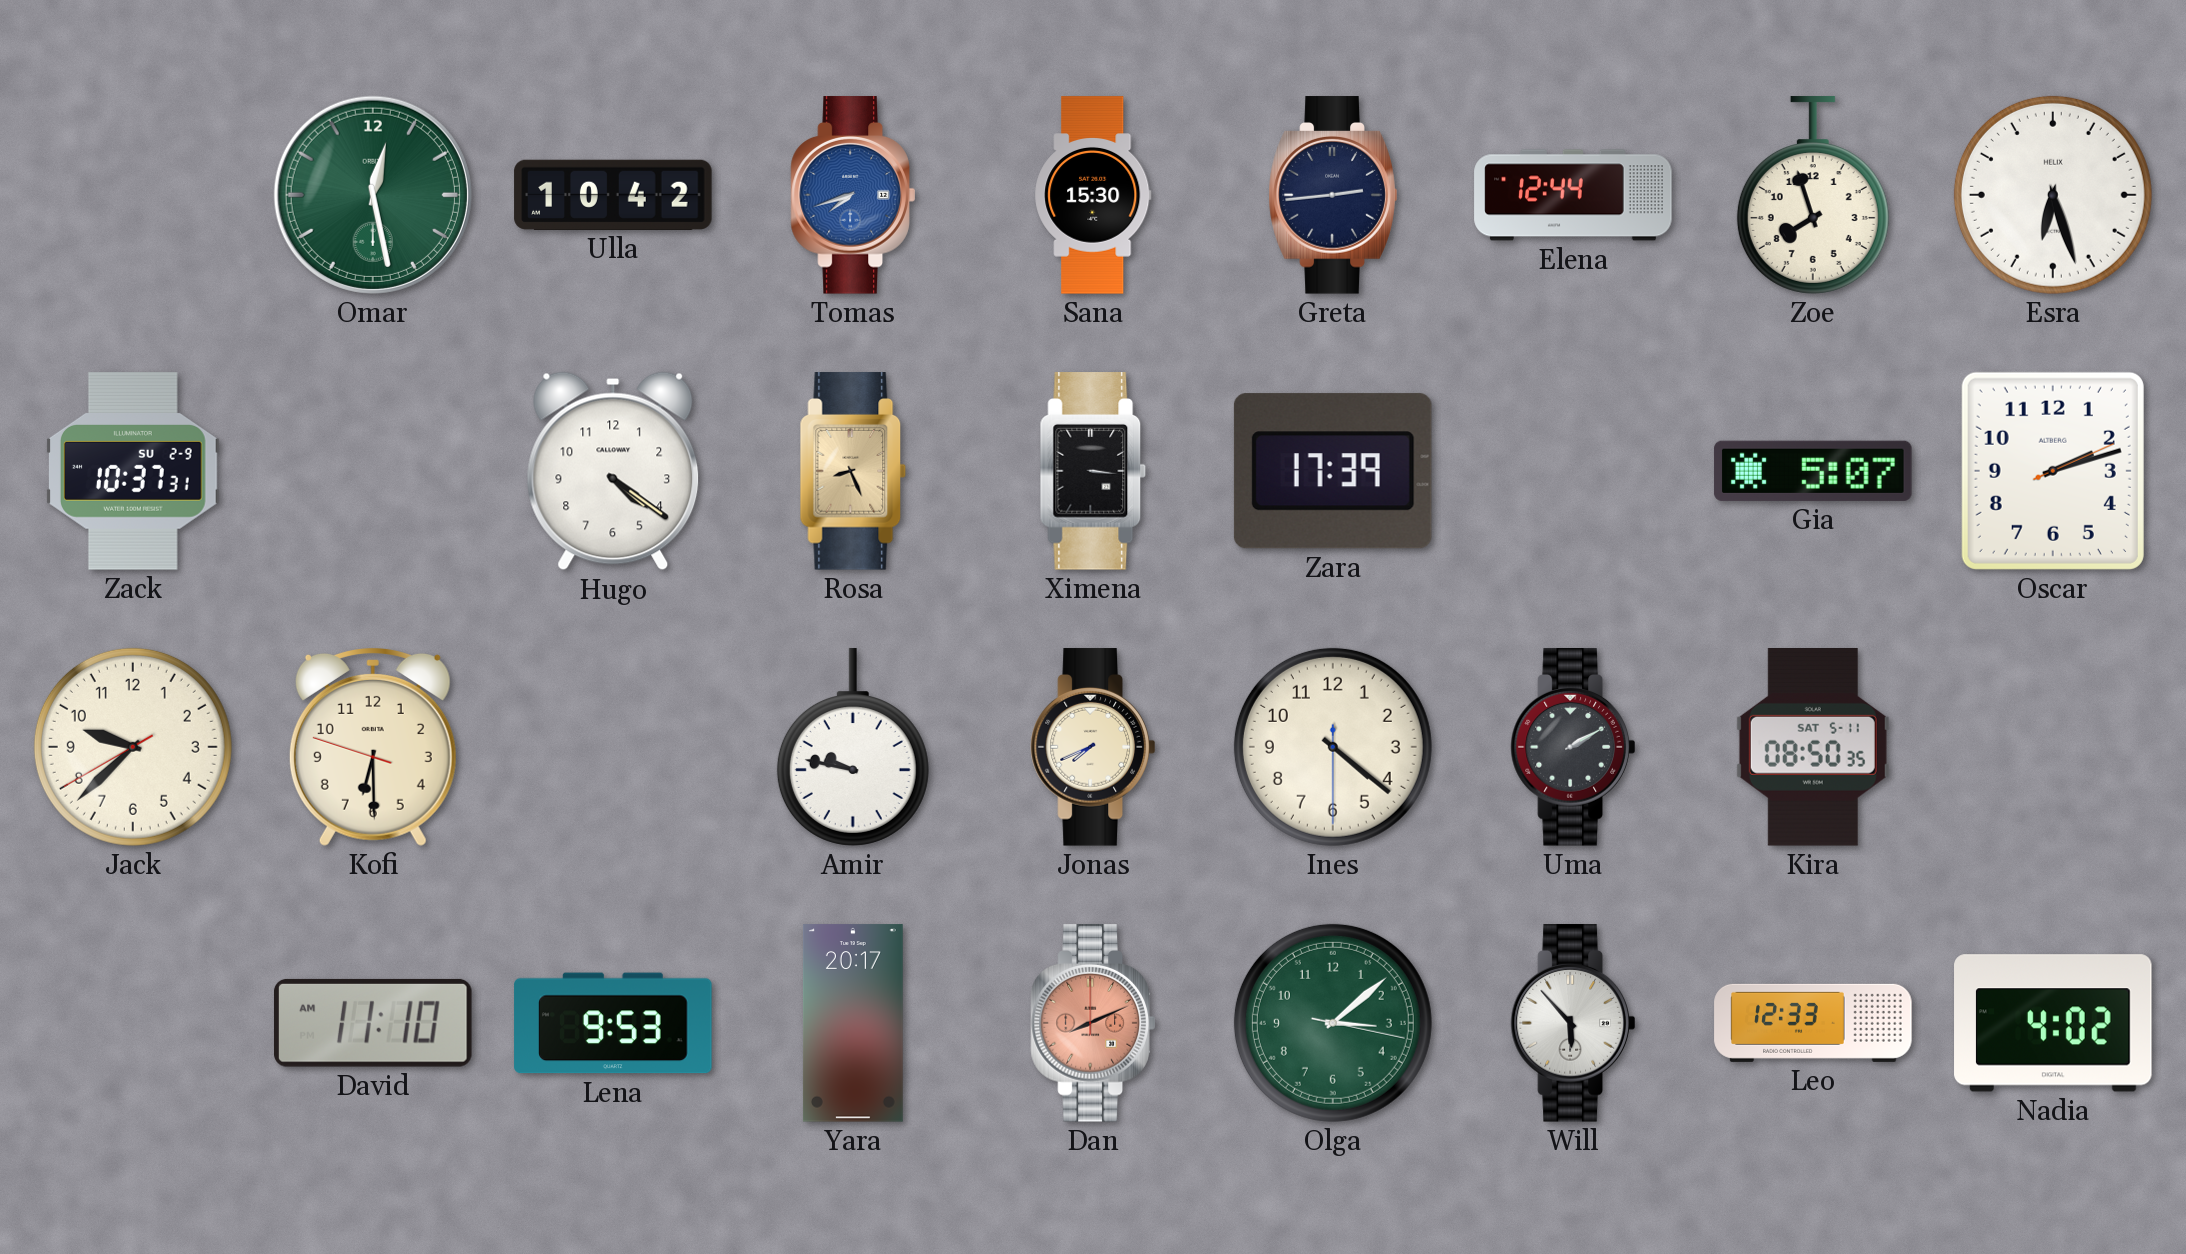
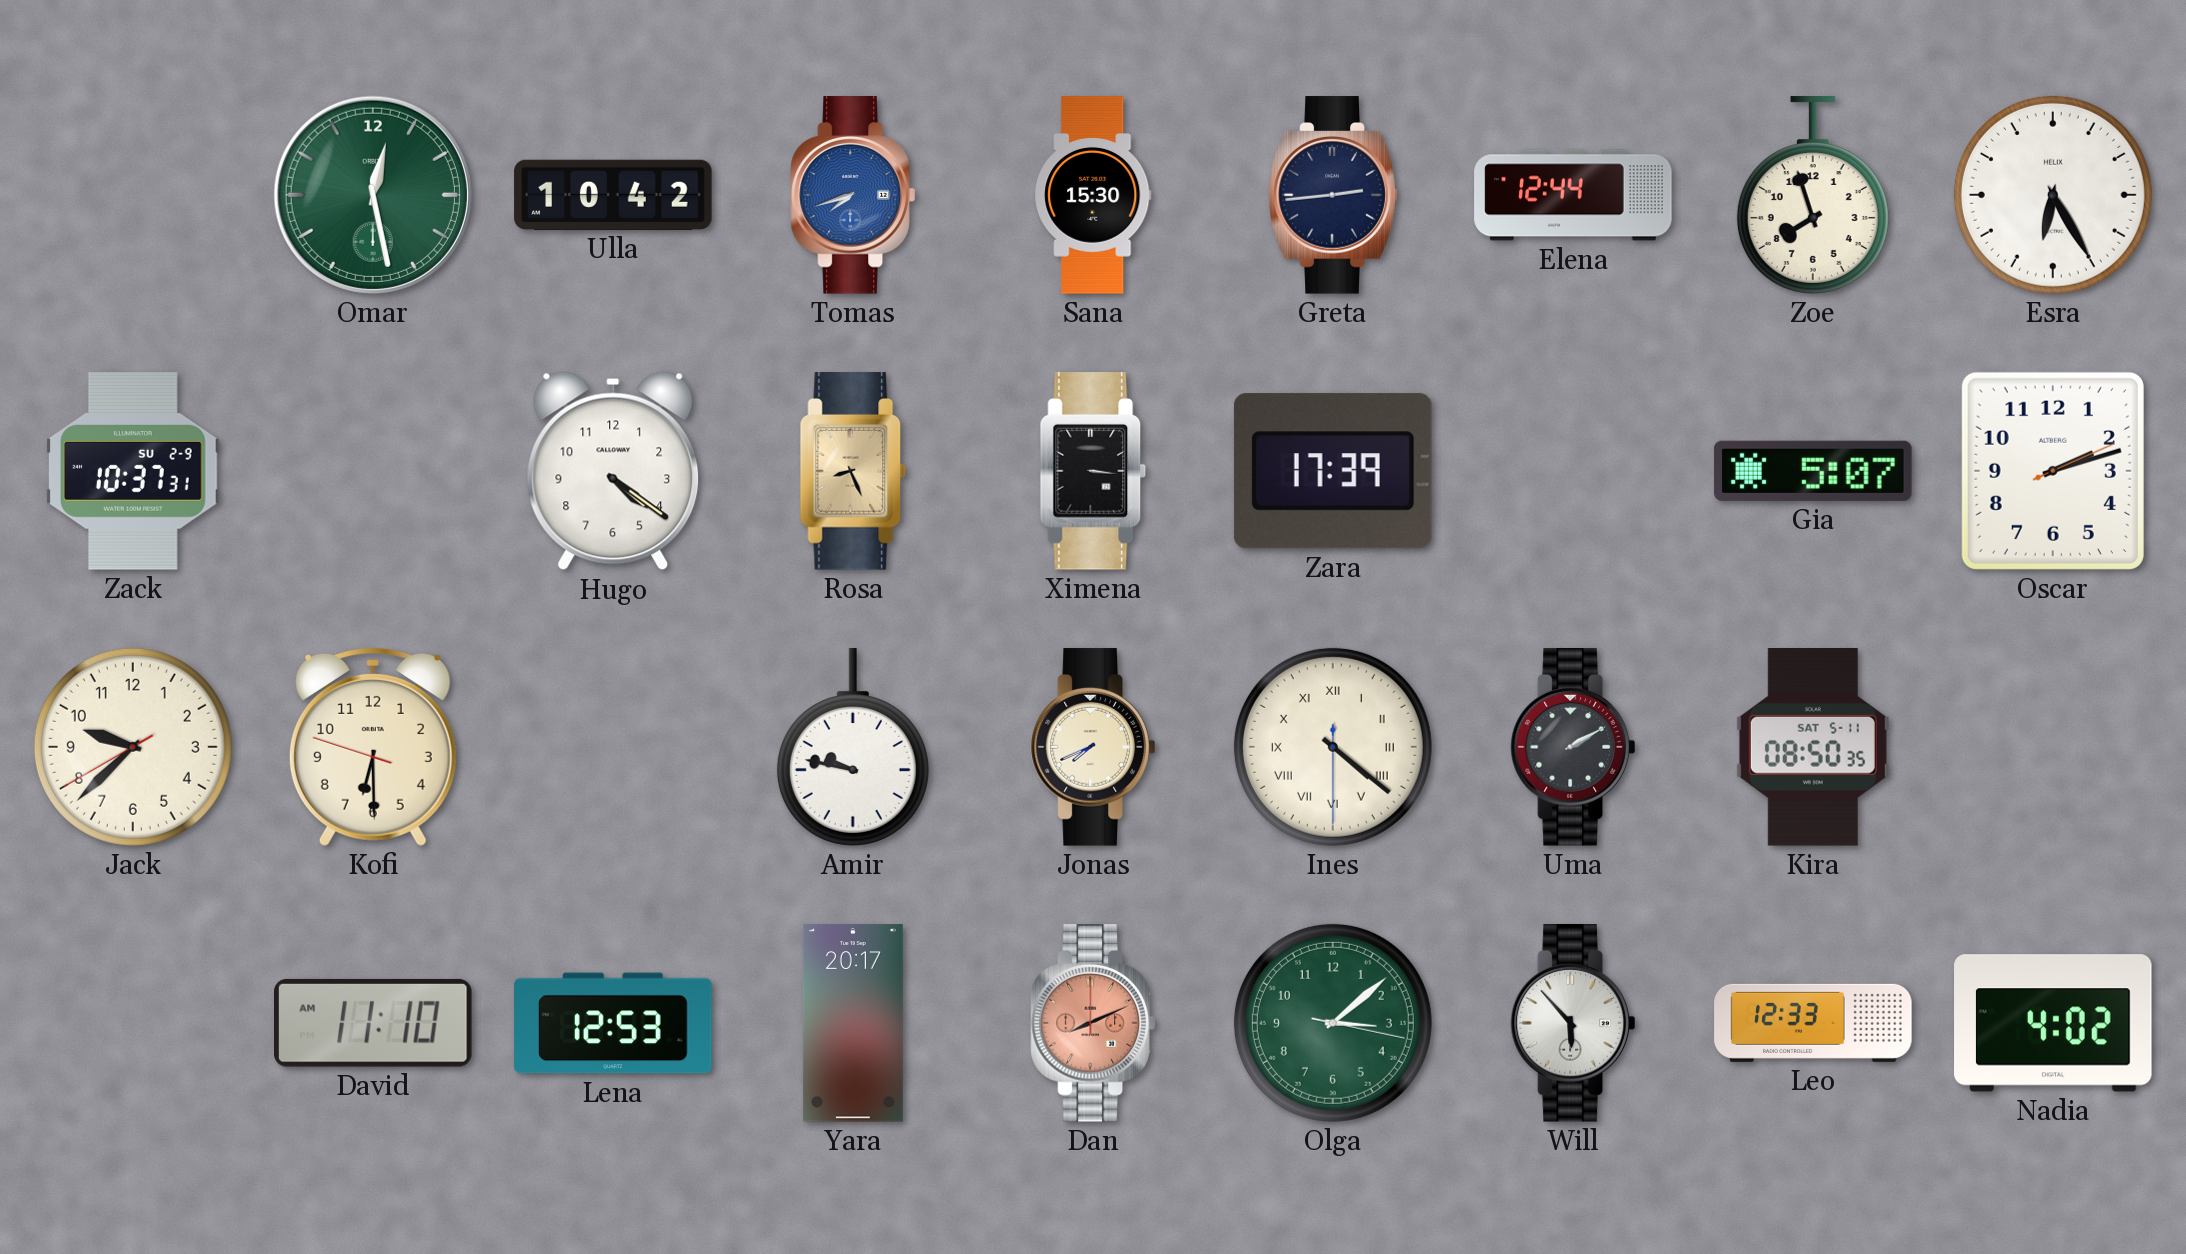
Esra: 6:27 -> 6:25
Ines numerals: Arabic -> Roman
Lena: 9:53 -> 12:53
